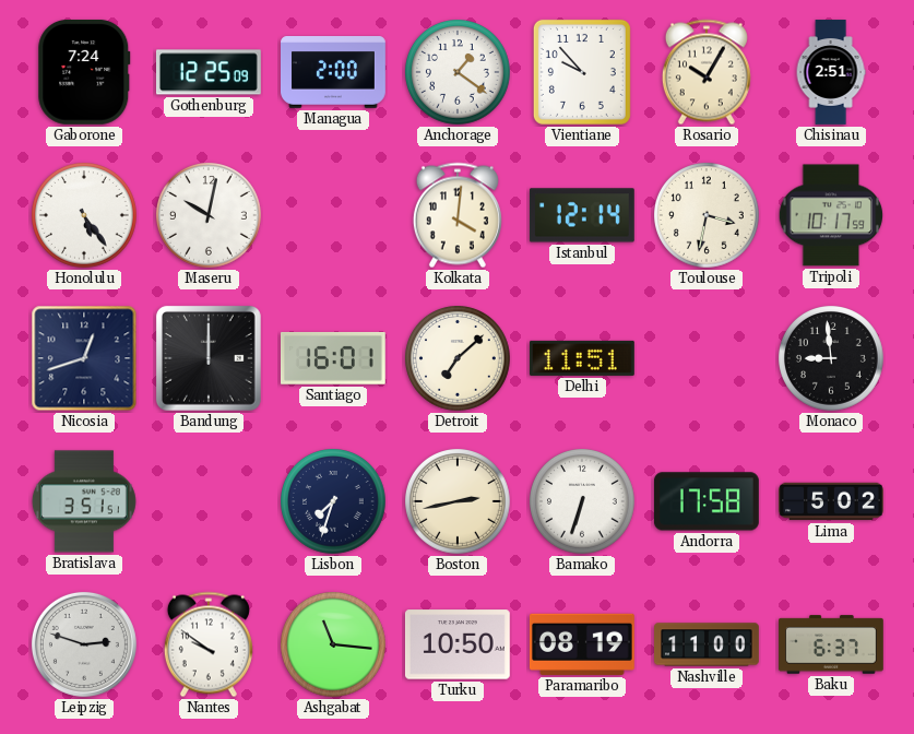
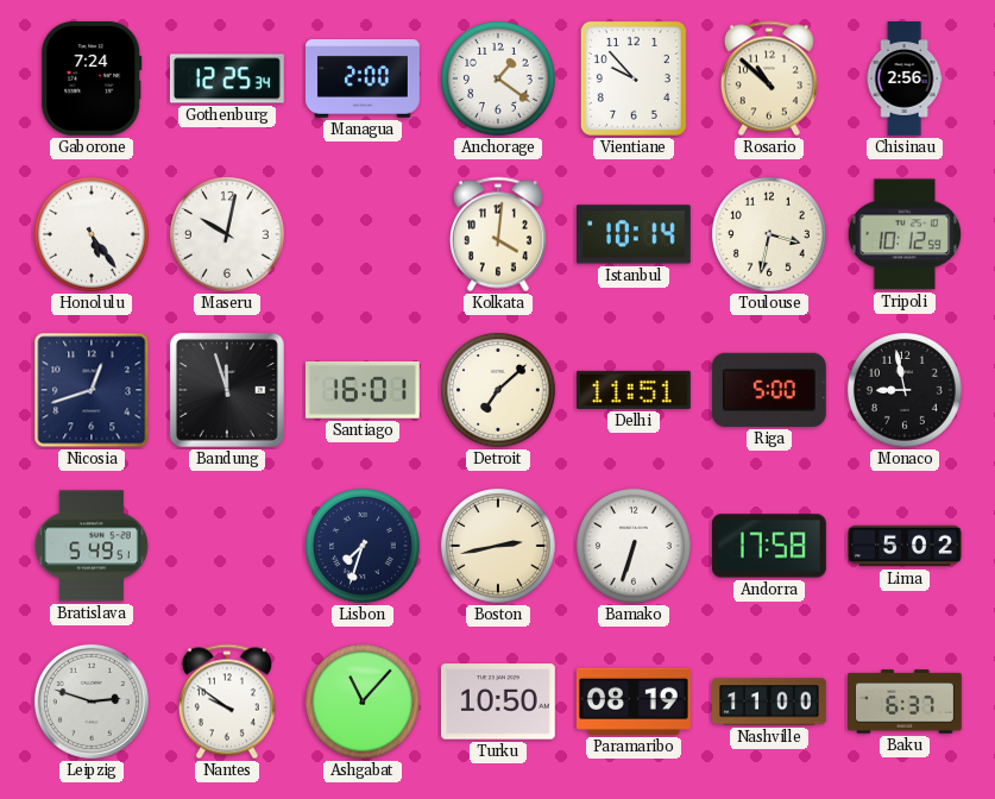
Gothenburg: 12:25:09 -> 12:25:34
Rosario: 10:05 -> 10:52
Chisinau: 2:51 -> 2:56
Istanbul: 12:14 -> 10:14
Tripoli: 10:17 -> 10:12
Bandung: 12:00 -> 11:57
Riga: none -> 5:00
Monaco: 8:59 -> 8:58
Bratislava: 3:51 -> 5:49
Ashgabat: 11:16 -> 11:07
